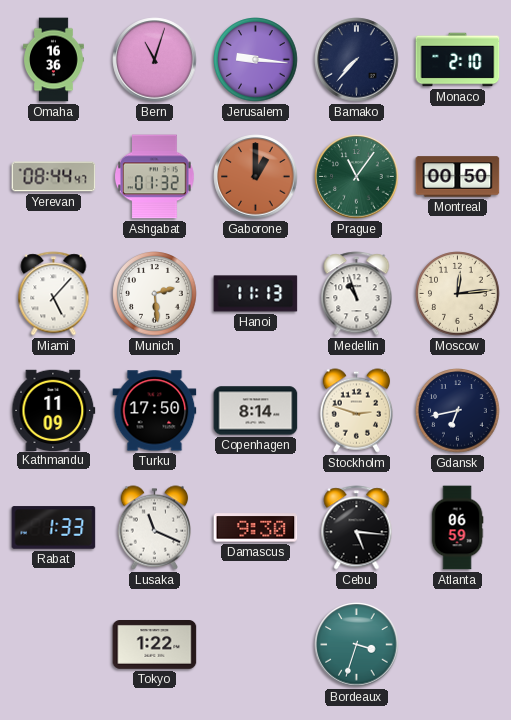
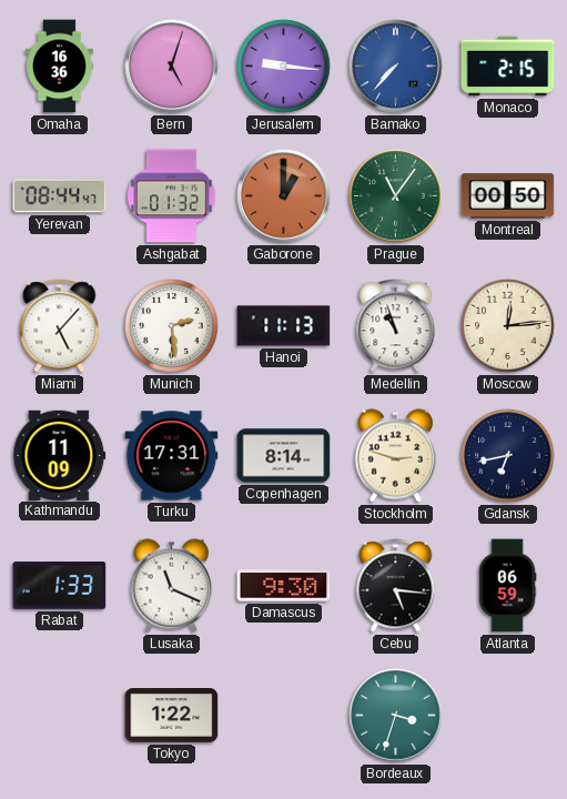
Bern: 11:03 -> 5:03
Bamako dial: navy -> blue
Monaco: 2:10 -> 2:15
Turku: 17:50 -> 17:31
